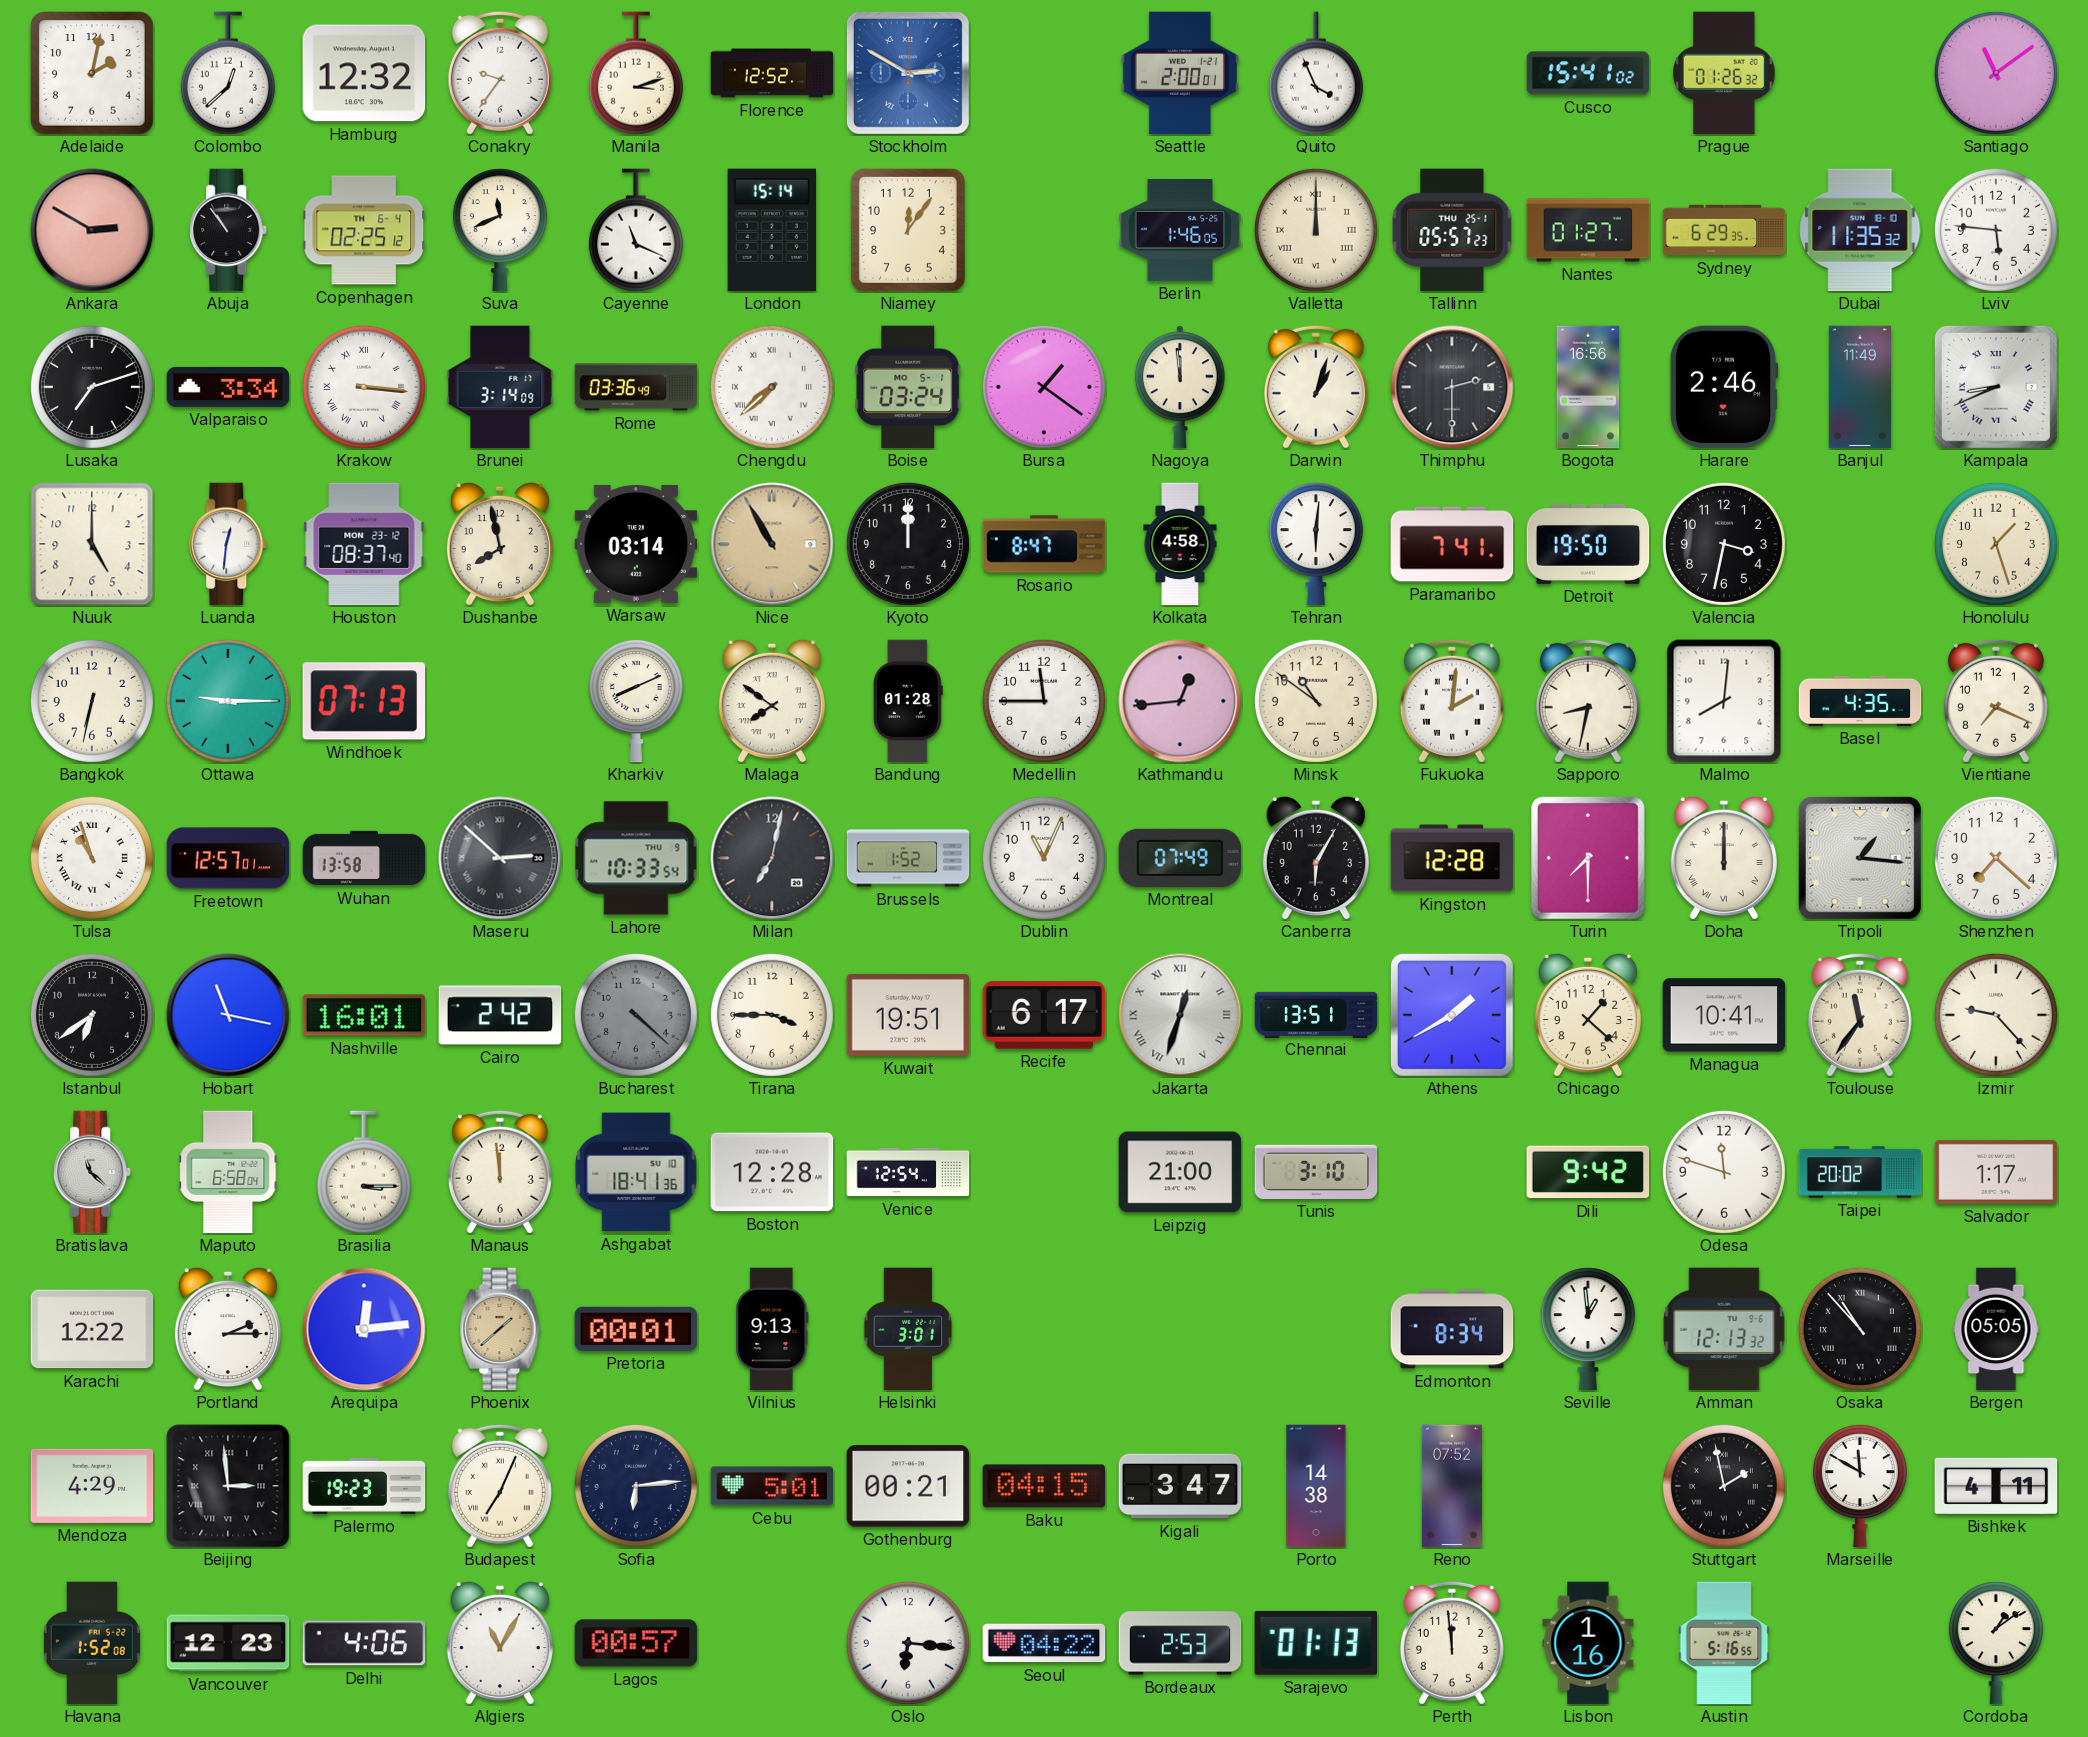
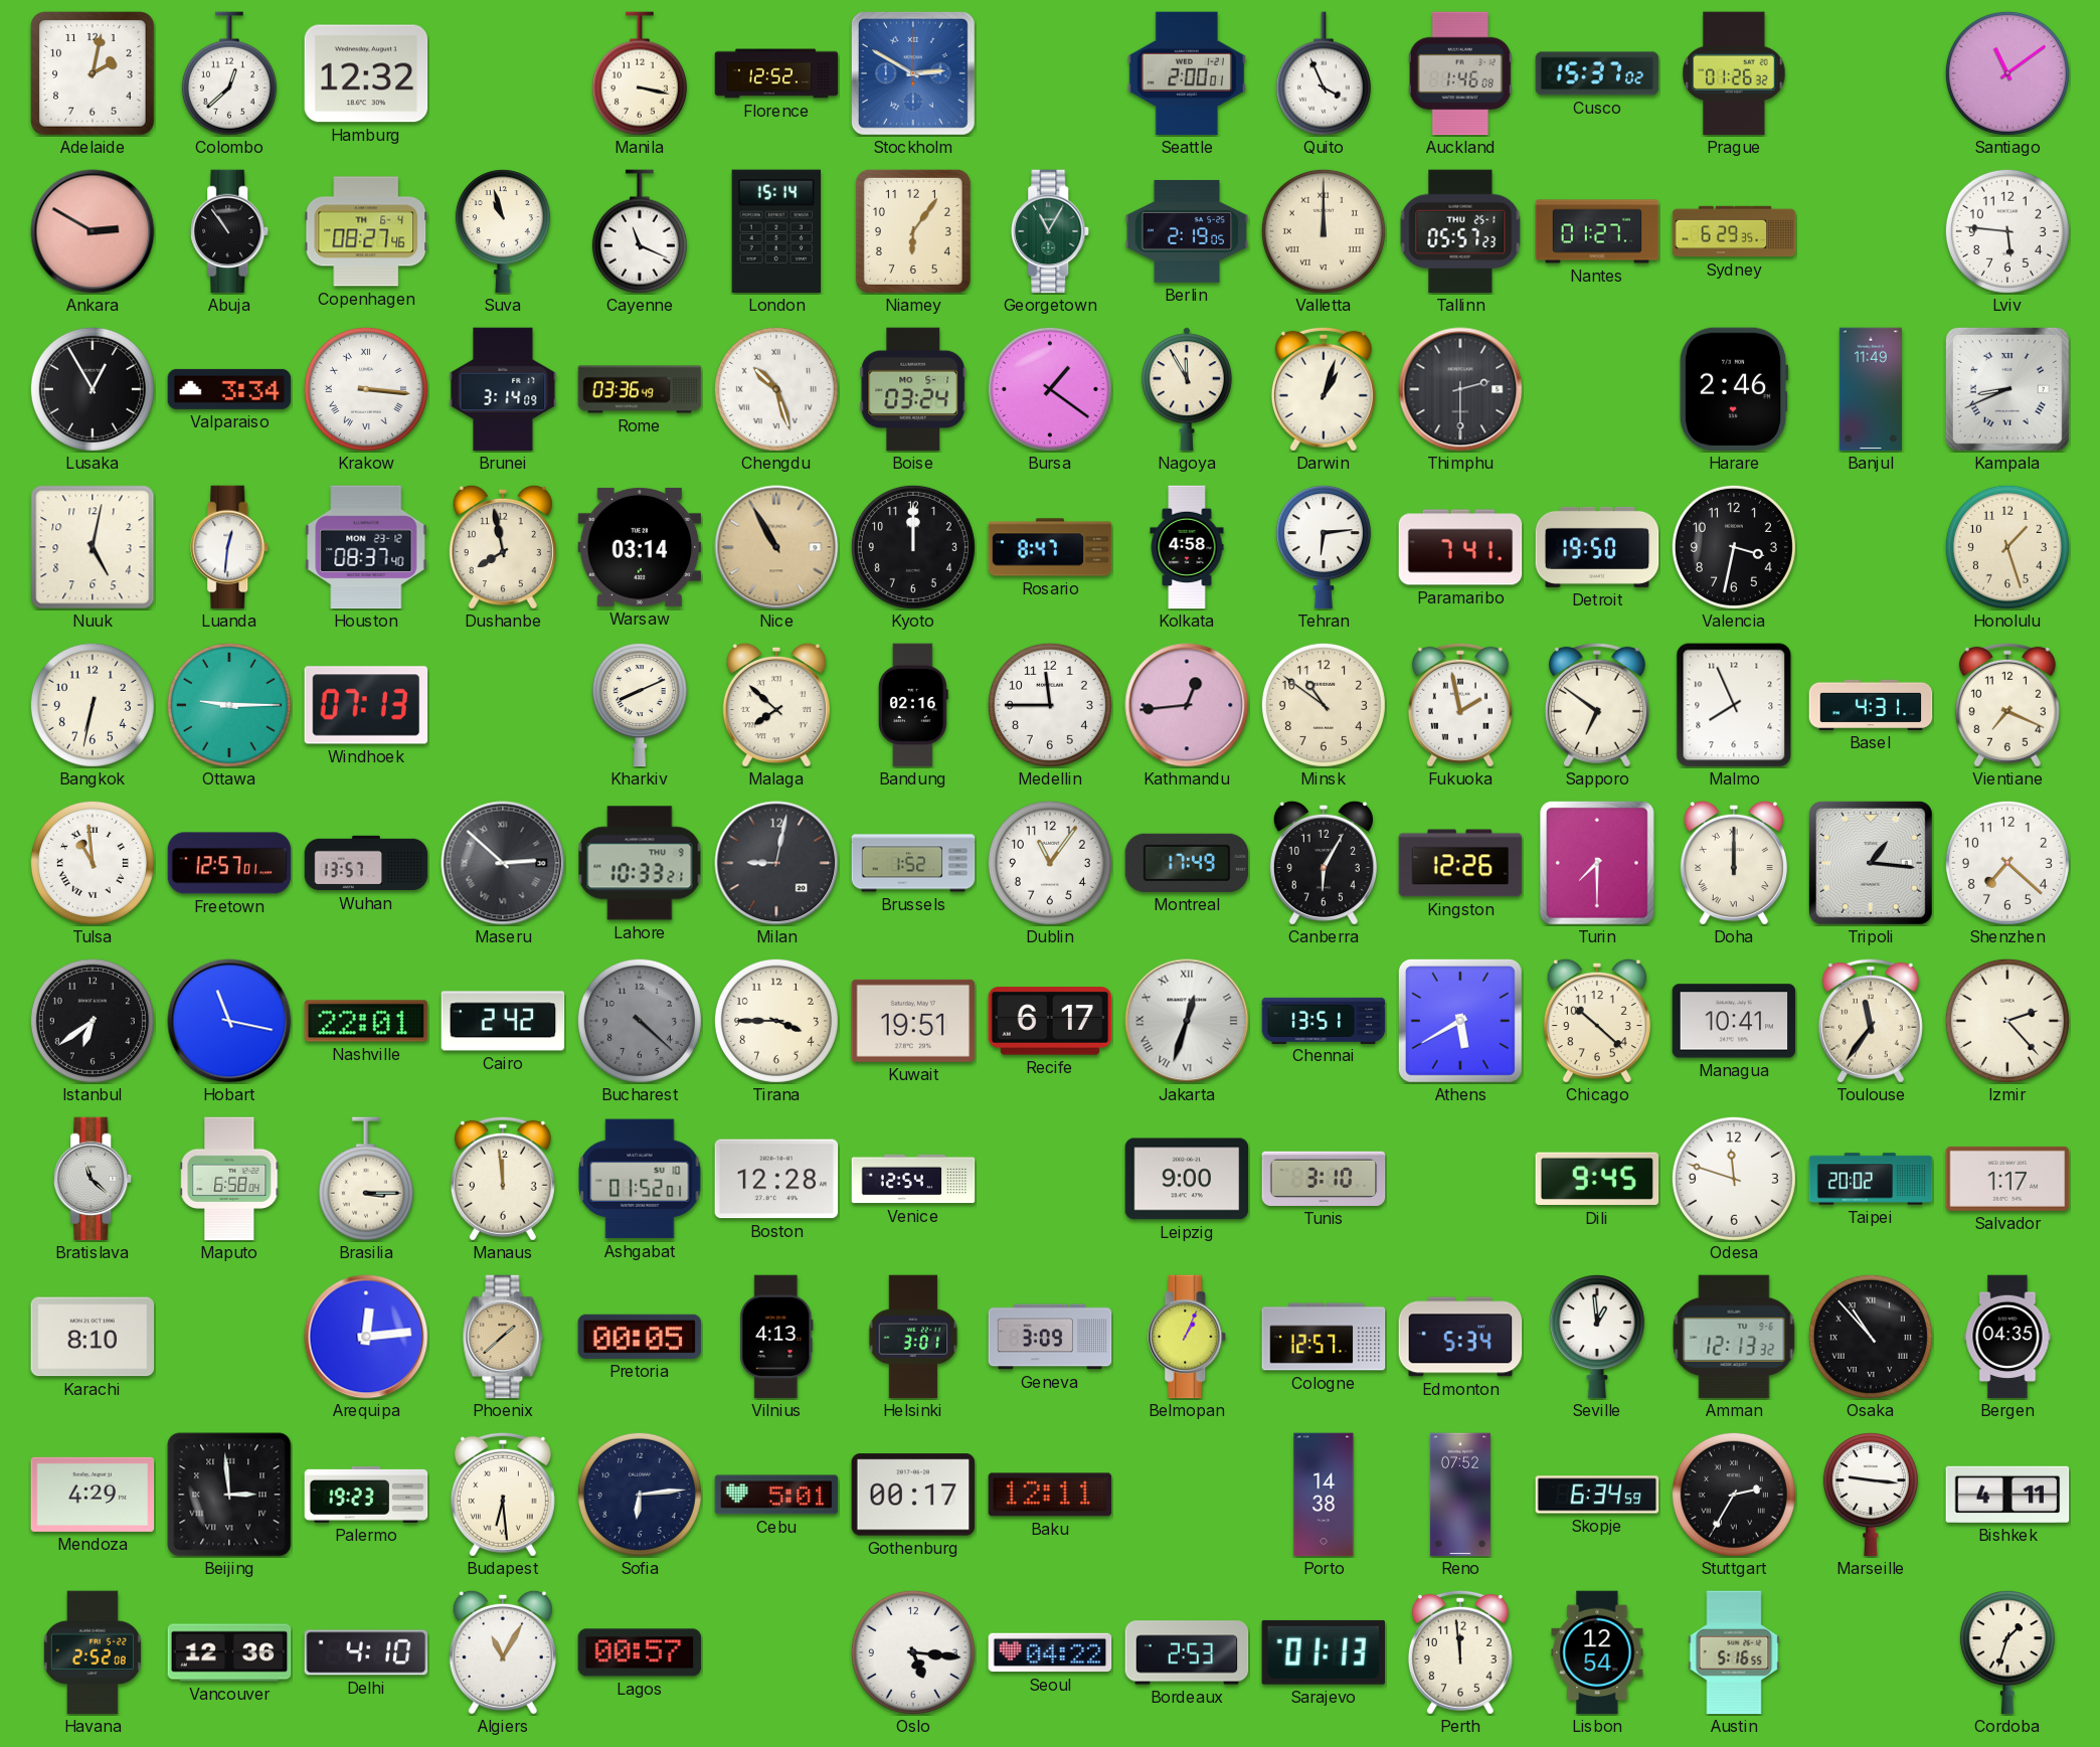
Conakry: 9:36 -> none
Manila: 3:12 -> 3:17
Auckland: none -> 1:46
Cusco: 15:41 -> 15:37
Copenhagen: 02:25 -> 08:27
Suva: 11:41 -> 10:57
Niamey: 12:06 -> 6:06
Georgetown: none -> 11:05
Berlin: 1:46 -> 2:19
Dubai: 11:35 -> none
Lusaka: 7:12 -> 12:55
Chengdu: 7:38 -> 10:27
Nagoya: 11:59 -> 11:55
Bogota: 16:56 -> none
Nuuk: 5:00 -> 5:02
Tehran: 6:01 -> 6:14
Malaga: 7:51 -> 7:52
Bandung: 01:28 -> 02:16
Fukuoka: 2:01 -> 1:58
Sapporo: 8:32 -> 6:51
Malmo: 8:01 -> 7:56
Basel: 4:35 -> 4:31
Tulsa: 10:57 -> 10:59
Wuhan: 13:58 -> 13:57
Lahore: 10:33:54 -> 10:33:21
Milan: 7:02 -> 9:02
Dublin: 11:04 -> 11:06
Montreal: 07:49 -> 17:49
Kingston: 12:28 -> 12:26
Nashville: 16:01 -> 22:01
Athens: 1:40 -> 5:40
Chicago: 1:22 -> 10:22
Izmir: 9:23 -> 2:23
Ashgabat: 18:41 -> 01:52
Leipzig: 21:00 -> 9:00
Dili: 9:42 -> 9:45
Karachi: 12:22 -> 8:10
Portland: 2:15 -> none
Pretoria: 00:01 -> 00:05
Vilnius: 9:13 -> 4:13
Geneva: none -> 3:09
Belmopan: none -> 1:04
Cologne: none -> 12:57
Edmonton: 8:34 -> 5:34
Bergen: 05:05 -> 04:35
Budapest: 7:04 -> 6:29
Gothenburg: 00:21 -> 00:17
Baku: 04:15 -> 12:11
Kigali: 3:47 -> none
Skopje: none -> 6:34
Stuttgart: 1:58 -> 2:35
Marseille: 11:50 -> 9:16
Havana: 1:52 -> 2:52
Vancouver: 12:23 -> 12:36
Delhi: 4:06 -> 4:10
Oslo: 6:16 -> 5:16
Lisbon: 1:16 -> 12:54
Cordoba: 1:09 -> 1:33
